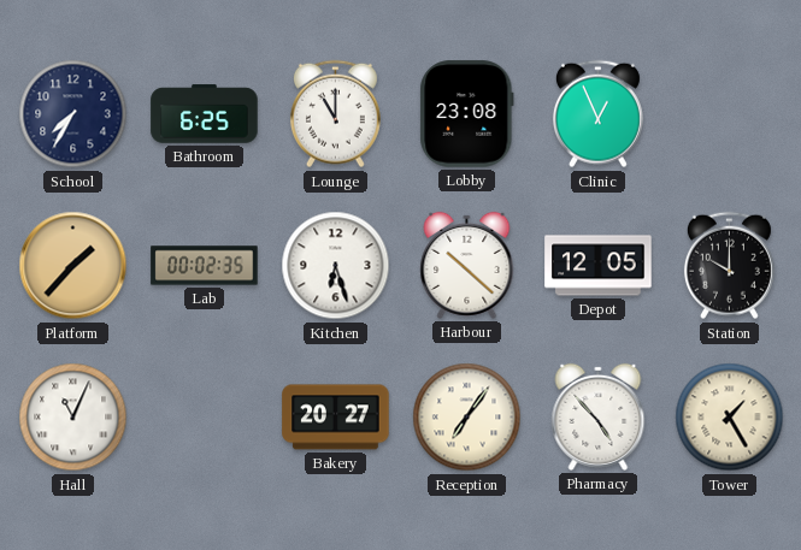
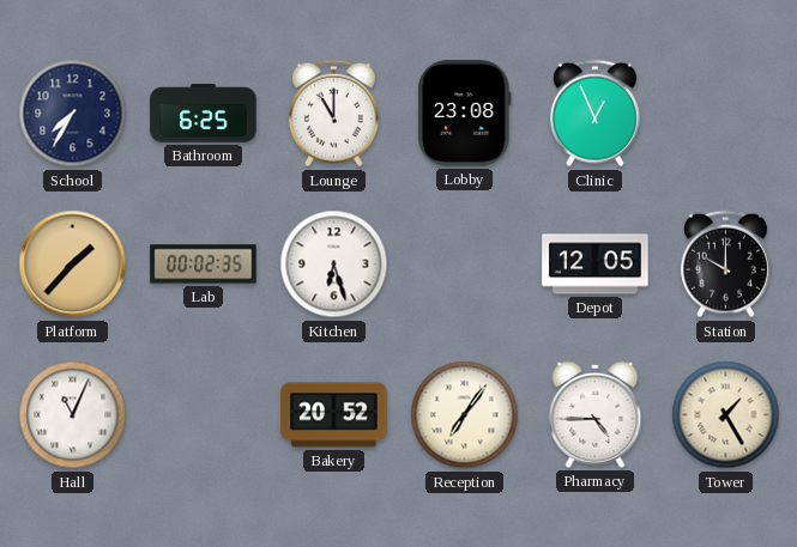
Harbour: 10:22 -> none
Bakery: 20:27 -> 20:52
Pharmacy: 4:53 -> 4:45
